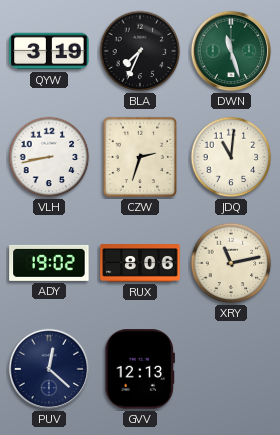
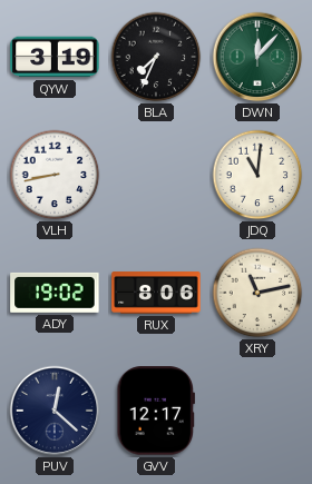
DWN: 11:27 -> 12:07
CZW: 2:33 -> none
GVV: 12:13 -> 12:17
